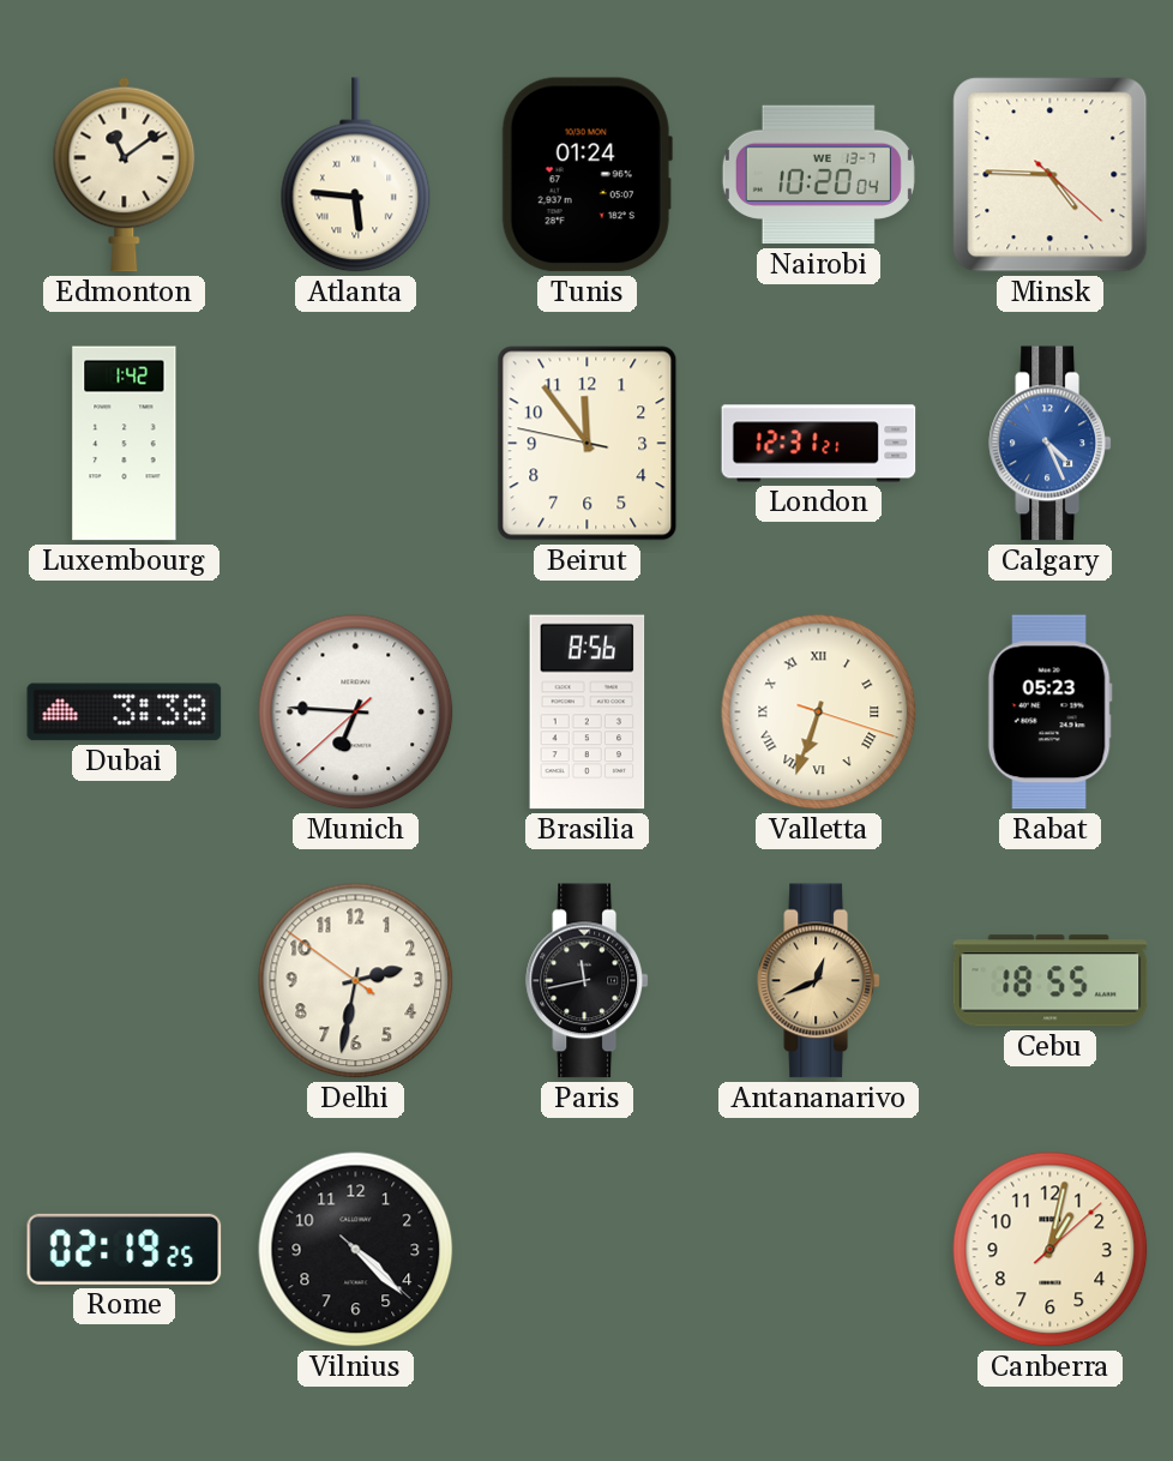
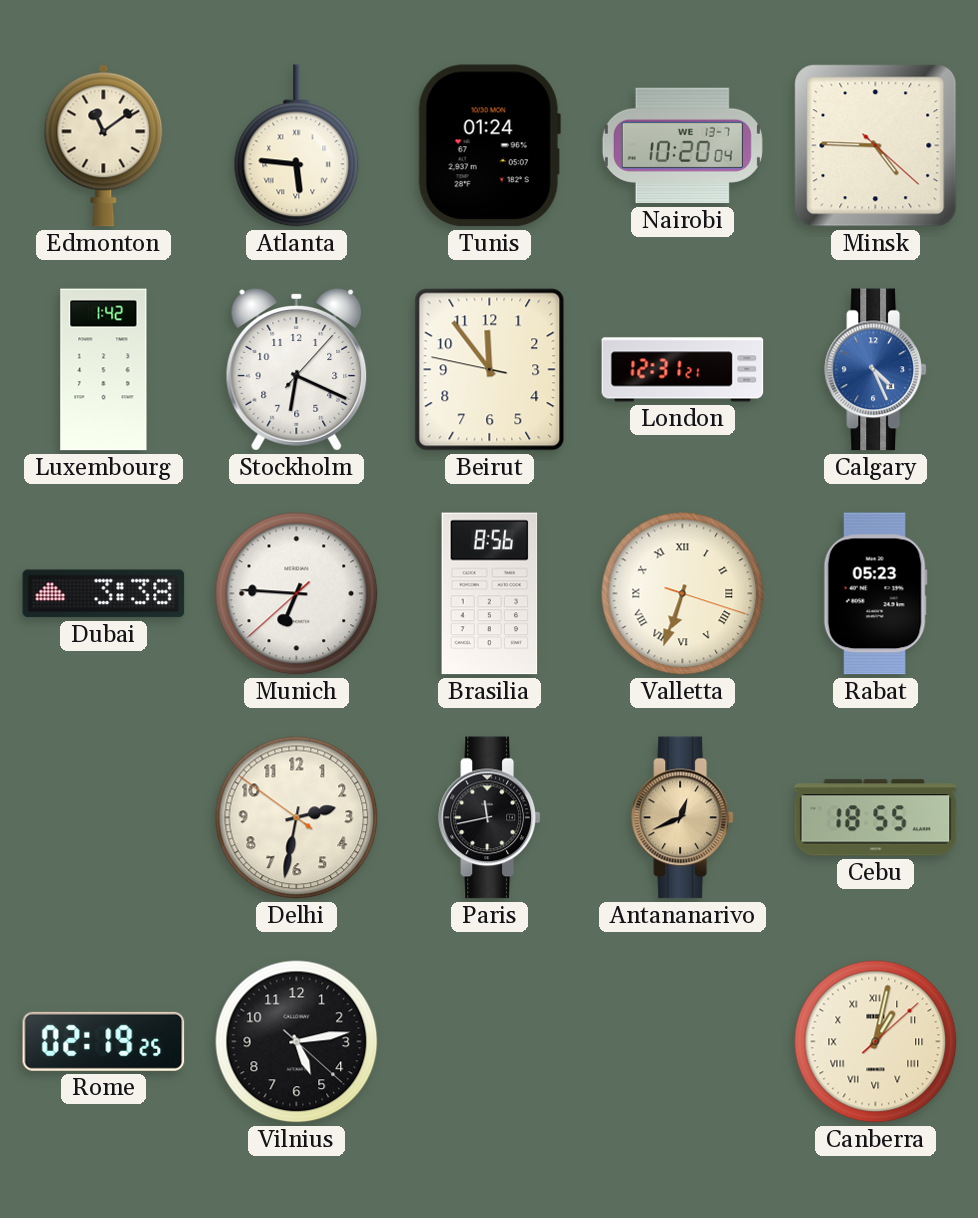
Stockholm: none -> 6:19
Vilnius: 4:22 -> 5:13
Canberra numerals: Arabic -> Roman
